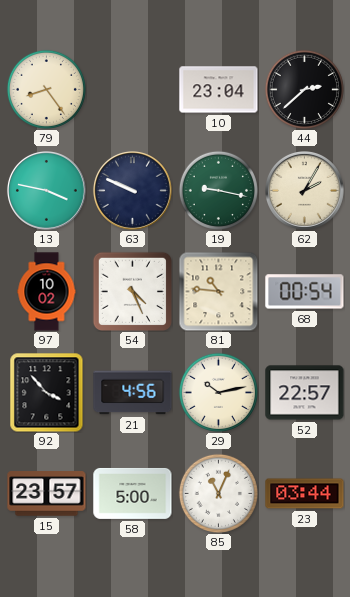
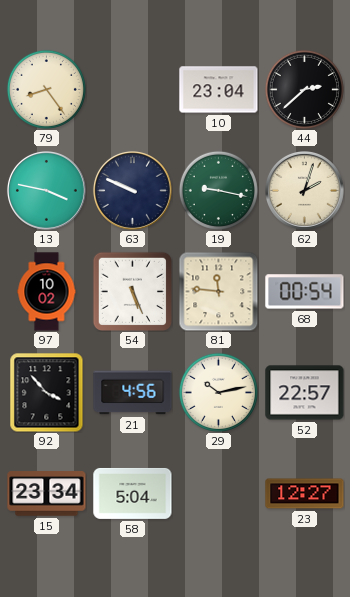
62: 2:05 -> 2:03
54: 4:26 -> 5:26
81: 10:46 -> 11:46
15: 23:57 -> 23:34
58: 5:00 -> 5:04
85: 11:04 -> none
23: 03:44 -> 12:27
